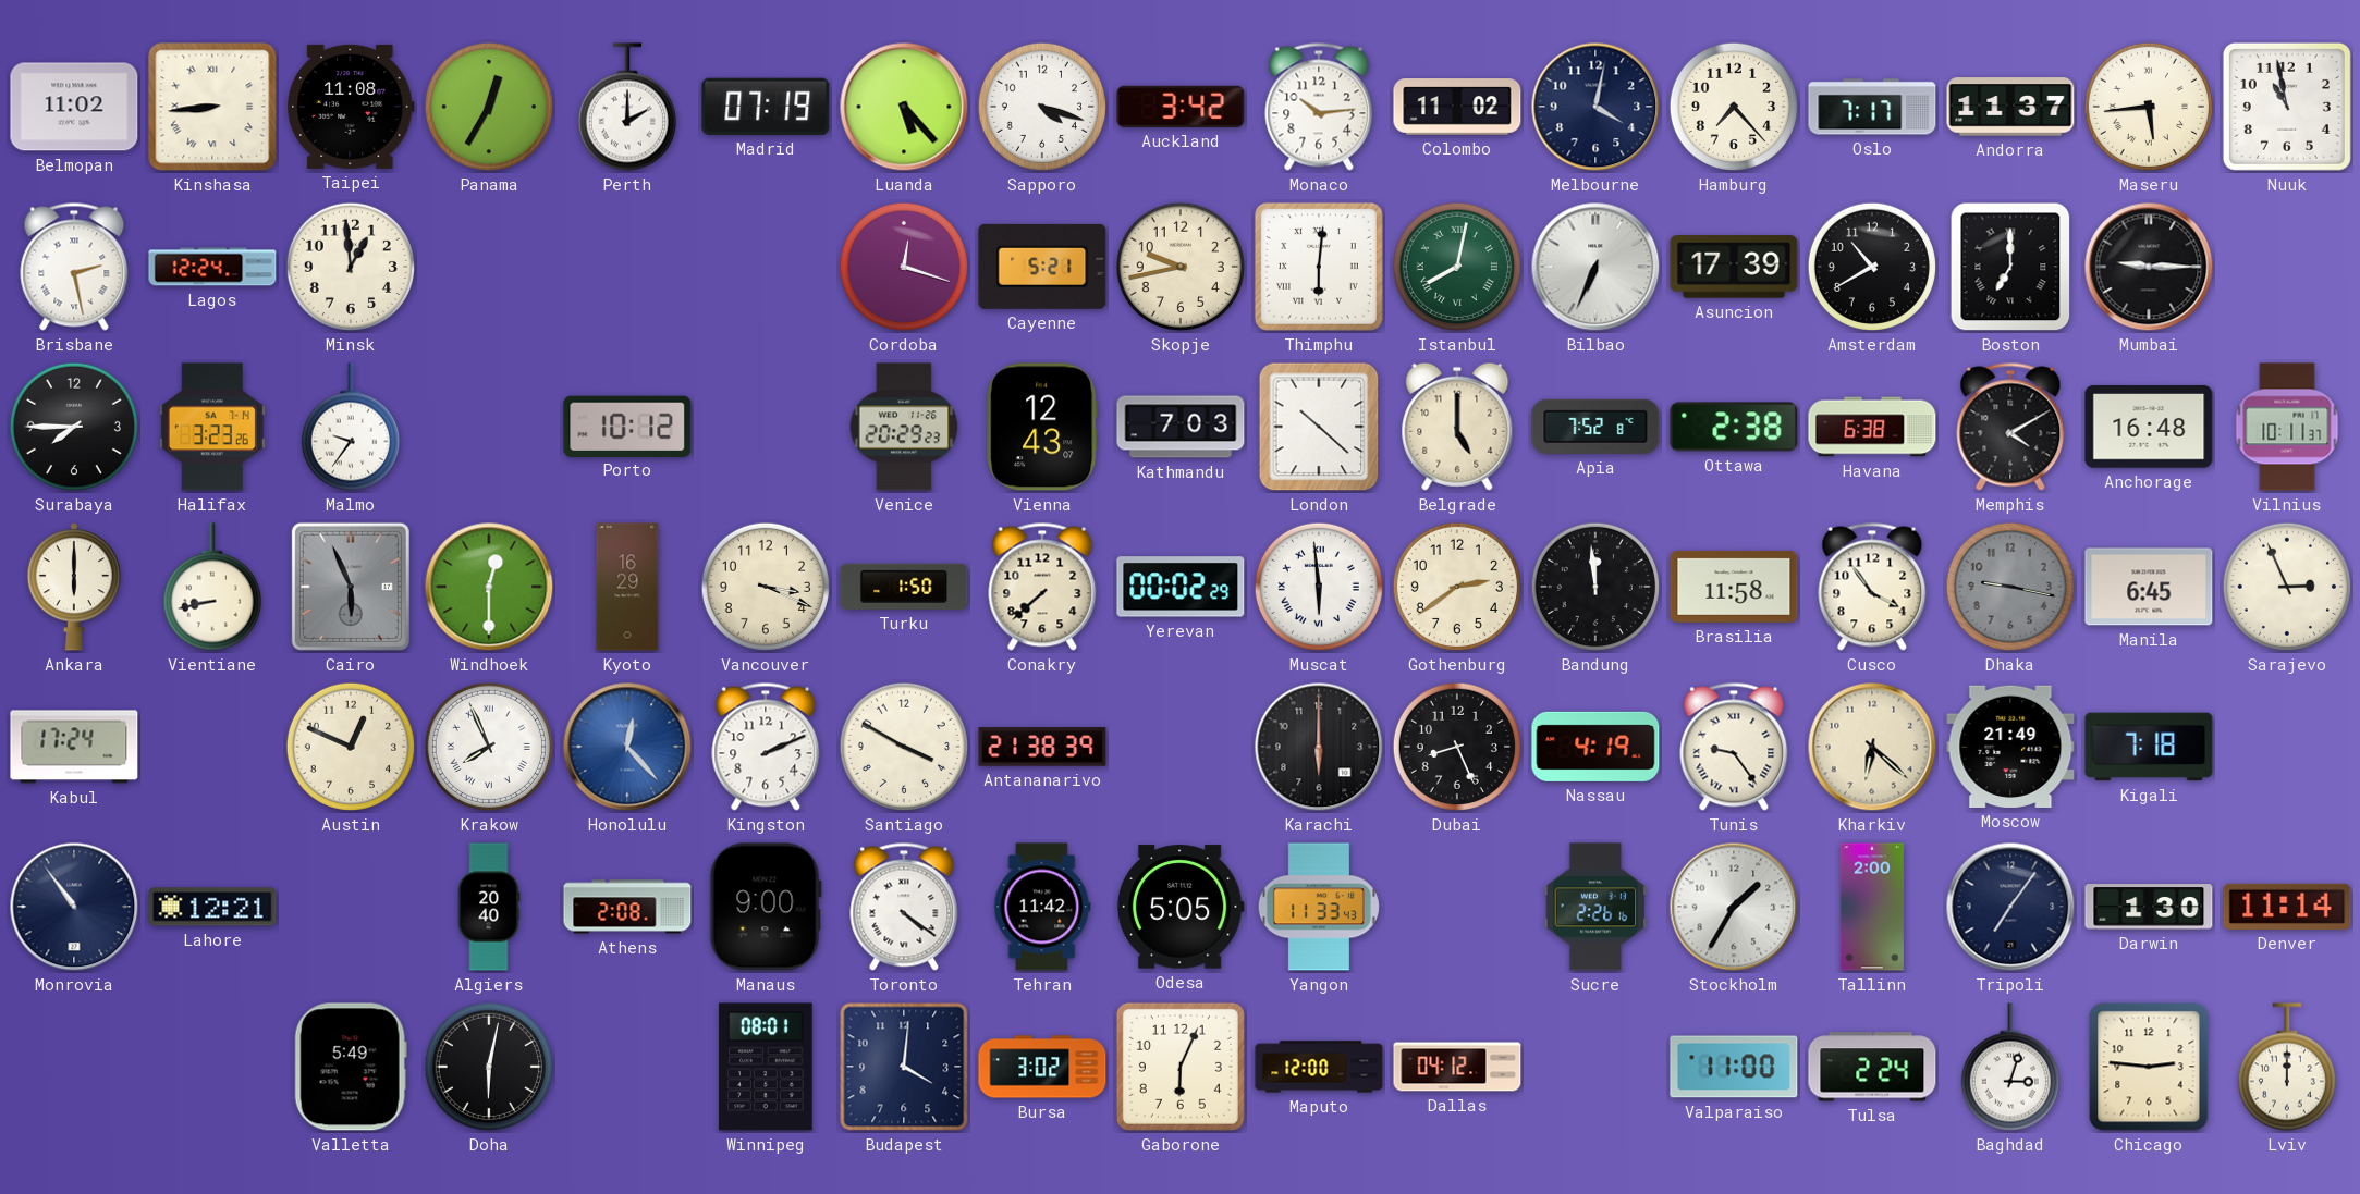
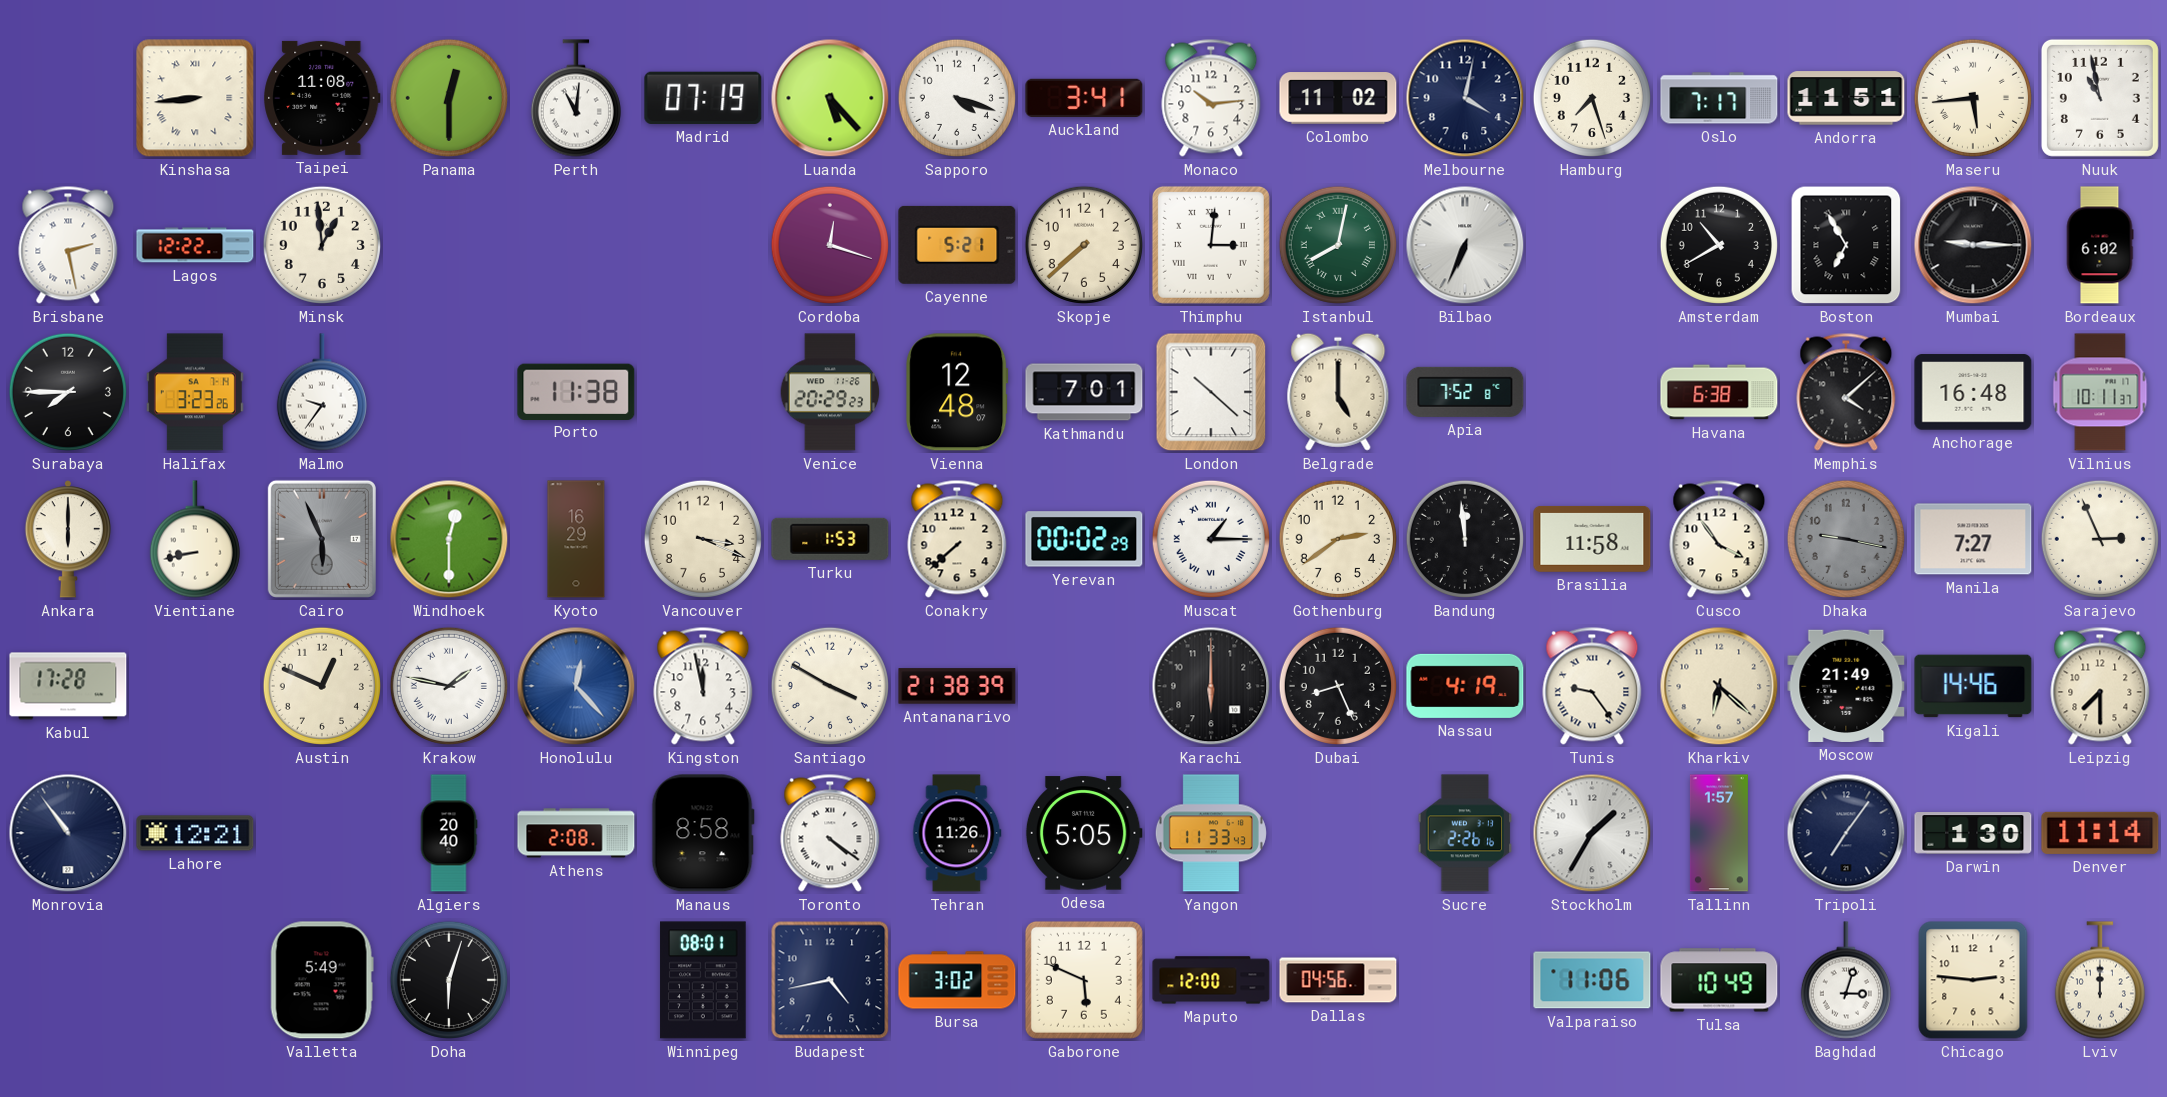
Belmopan: 11:02 -> none
Panama: 12:35 -> 12:30
Perth: 2:00 -> 11:01
Auckland: 3:42 -> 3:41
Hamburg: 7:23 -> 7:27
Andorra: 11:37 -> 11:51
Lagos: 12:24 -> 12:22
Skopje: 9:43 -> 7:38
Thimphu: 6:01 -> 3:01
Asuncion: 17:39 -> none
Boston: 7:00 -> 6:55
Bordeaux: none -> 6:02
Porto: 10:12 -> 11:38
Vienna: 12:43 -> 12:48
Kathmandu: 7:03 -> 7:01
Ottawa: 2:38 -> none
Memphis: 4:10 -> 4:08
Turku: 1:50 -> 1:53
Muscat: 5:59 -> 1:15
Manila: 6:45 -> 7:27
Kabul: 17:24 -> 17:28
Krakow: 7:56 -> 1:47
Kingston: 2:11 -> 11:58
Kigali: 7:18 -> 14:46
Leipzig: none -> 7:30
Manaus: 9:00 -> 8:58
Tehran: 11:42 -> 11:26
Tallinn: 2:00 -> 1:57
Doha: 6:02 -> 6:03
Budapest: 4:01 -> 4:43
Gaborone: 6:04 -> 5:49
Dallas: 04:12 -> 04:56
Valparaiso: 11:00 -> 11:06
Tulsa: 2:24 -> 10:49
